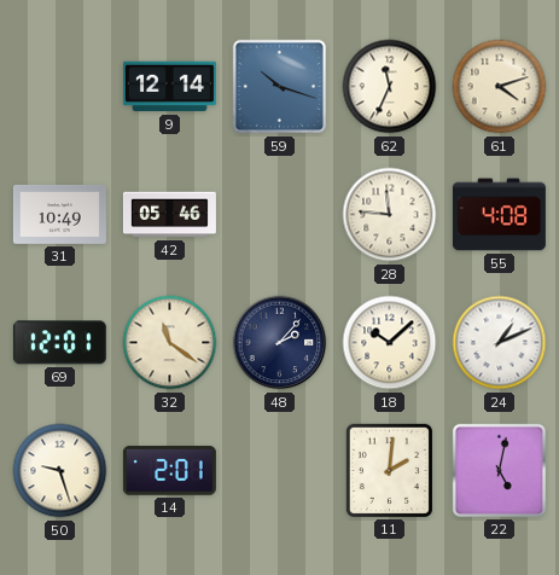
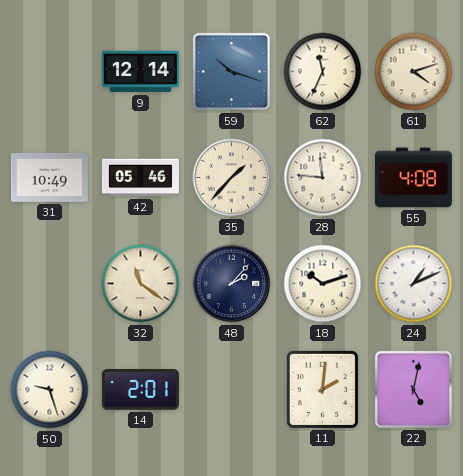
35: none -> 1:37
69: 12:01 -> none
18: 10:08 -> 10:12
